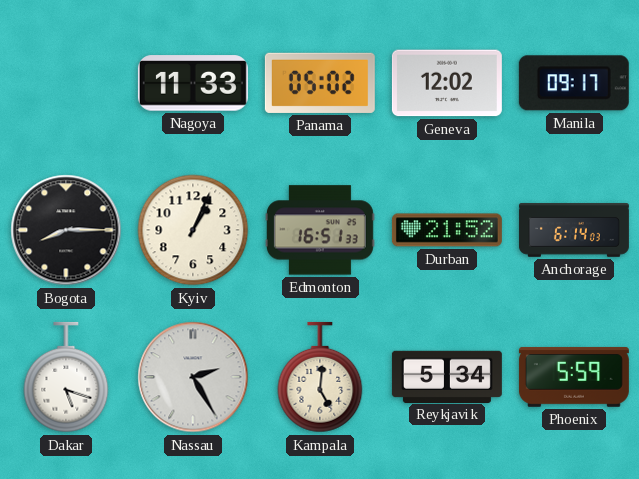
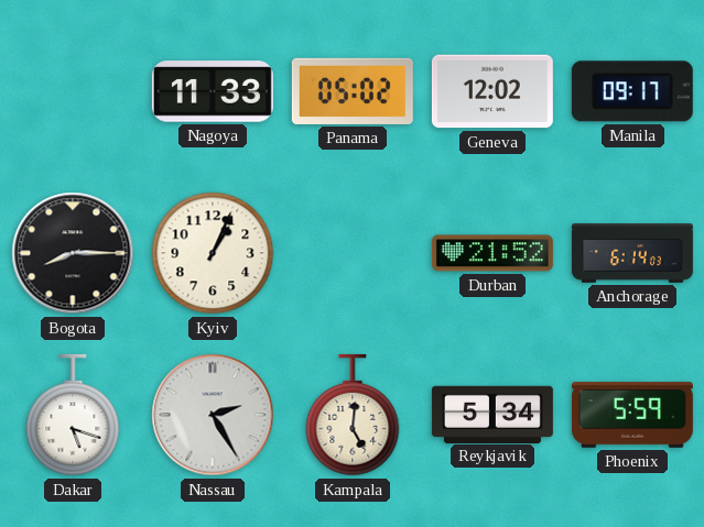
Edmonton: 16:51 -> none
